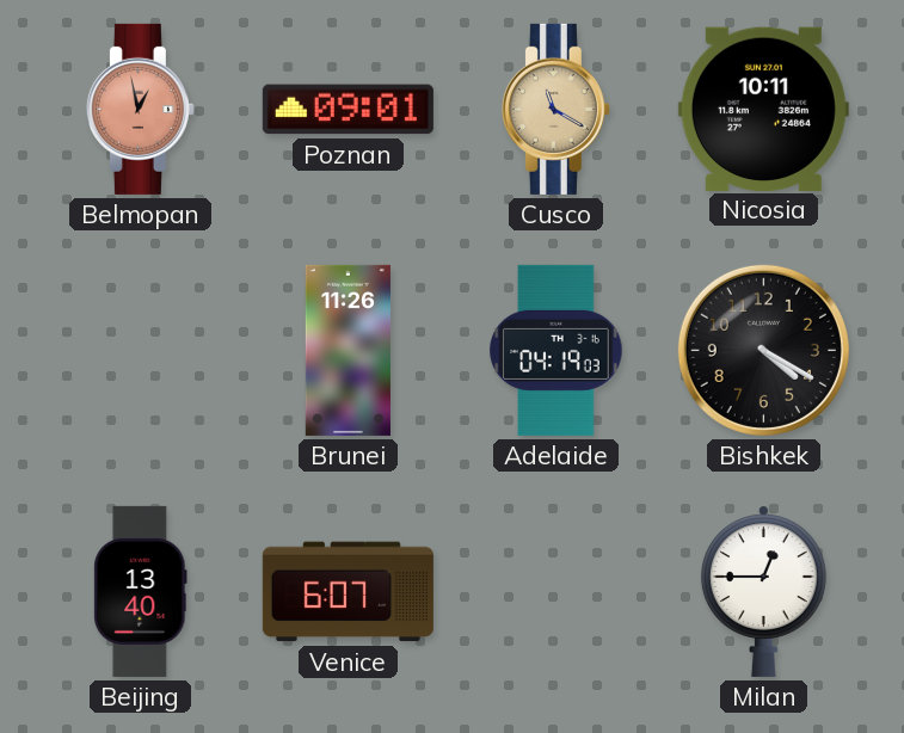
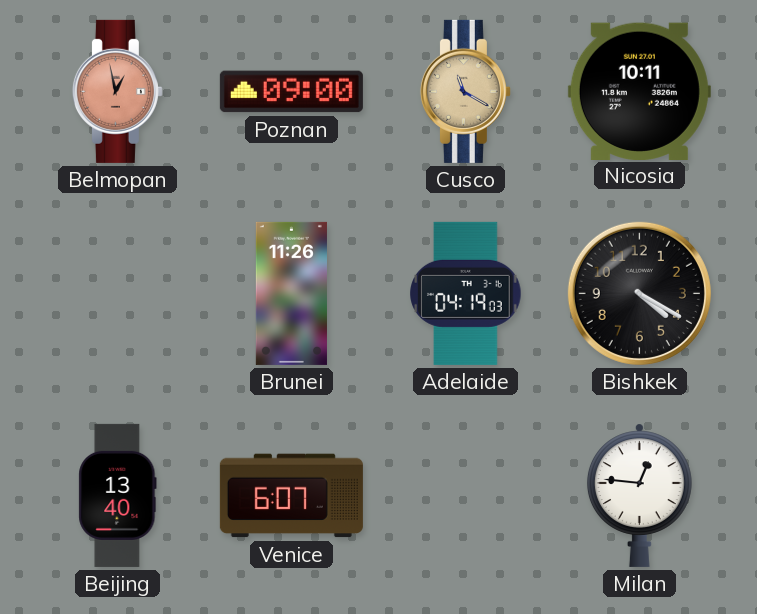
Poznan: 09:01 -> 09:00
Milan: 12:45 -> 12:46
